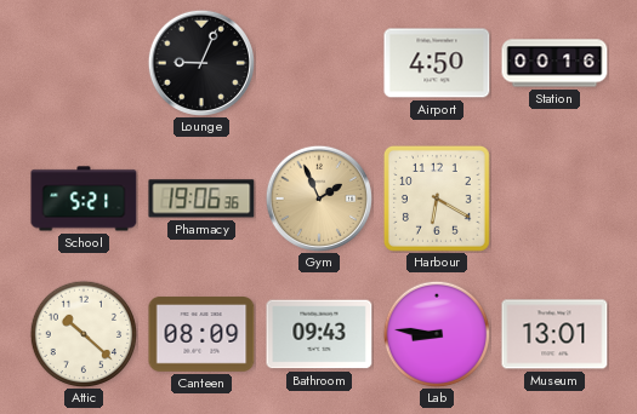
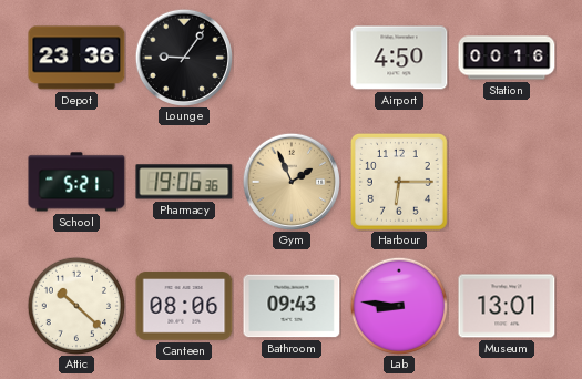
Depot: none -> 23:36
Lounge: 9:04 -> 9:06
Harbour: 6:20 -> 6:15
Canteen: 08:09 -> 08:06
